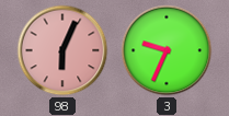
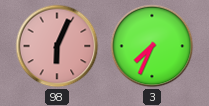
3: 9:34 -> 7:34
